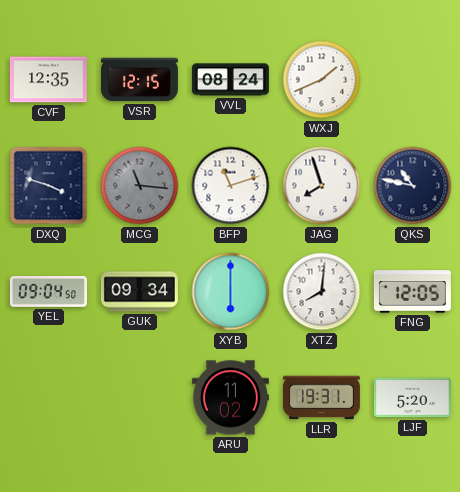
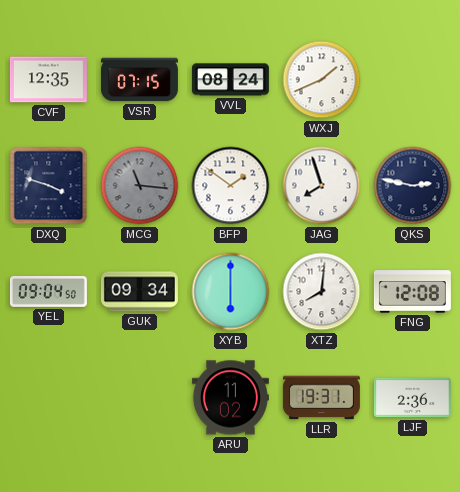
VSR: 12:15 -> 07:15
BFP: 11:12 -> 1:51
QKS: 10:47 -> 2:47
FNG: 12:05 -> 12:08
LJF: 5:20 -> 2:36
